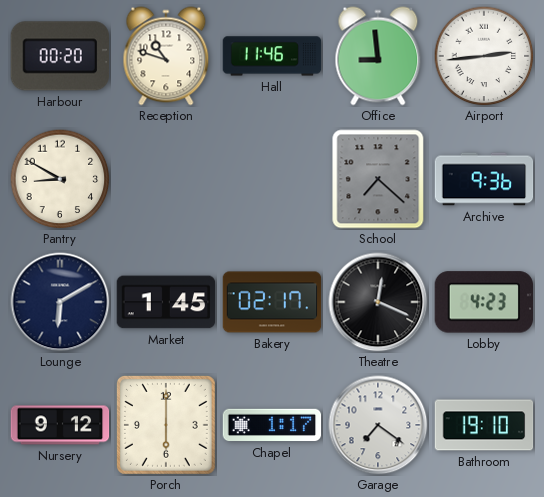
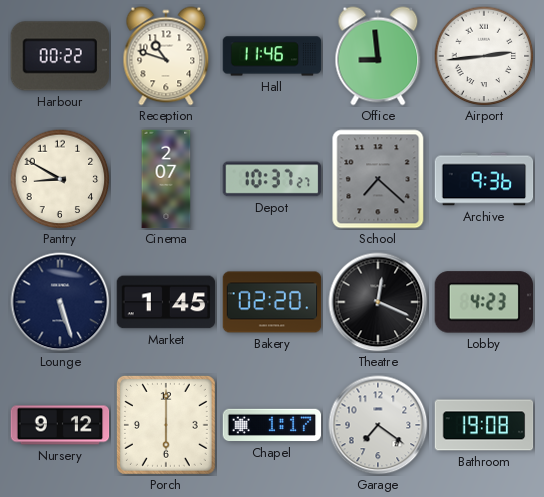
Harbour: 00:20 -> 00:22
Cinema: none -> 2:07
Depot: none -> 10:37
Lounge: 6:10 -> 5:27
Bakery: 02:17 -> 02:20
Bathroom: 19:10 -> 19:08
